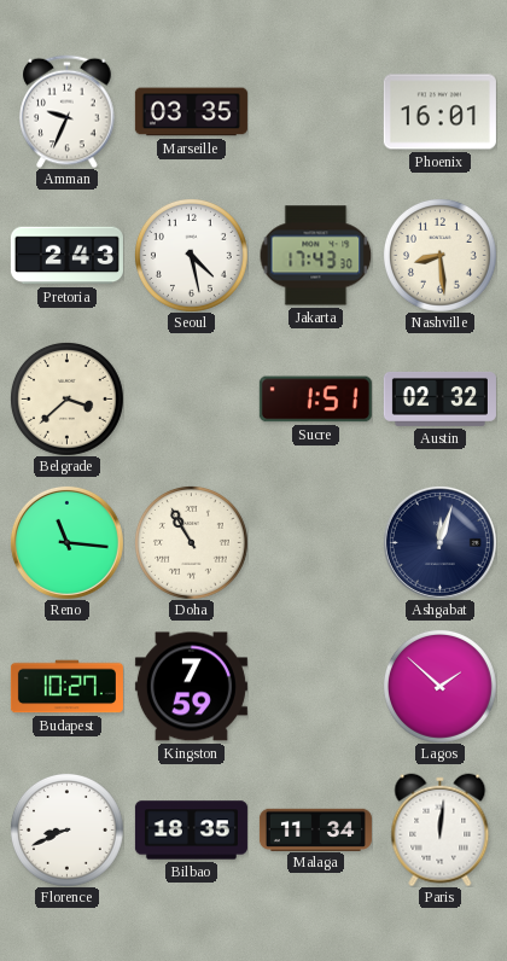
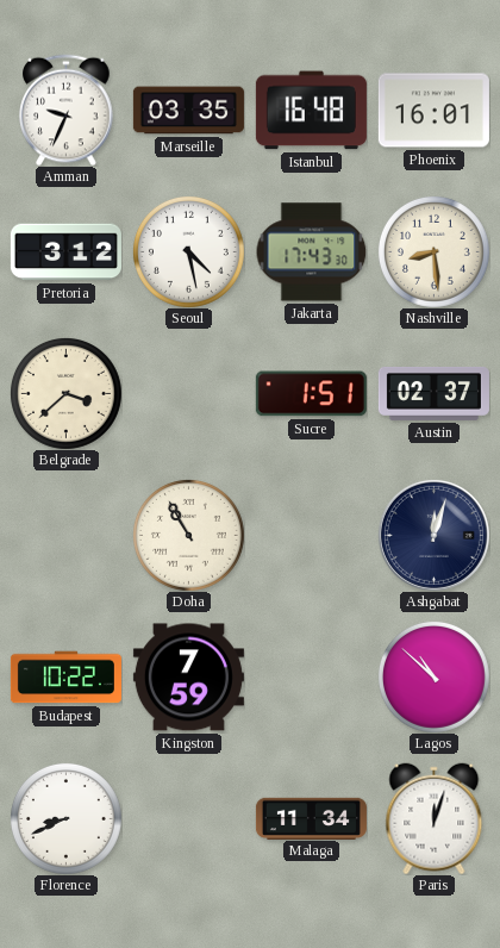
Istanbul: none -> 16:48
Pretoria: 2:43 -> 3:12
Austin: 02:32 -> 02:37
Reno: 11:16 -> none
Budapest: 10:27 -> 10:22
Lagos: 1:52 -> 10:52
Bilbao: 18:35 -> none
Paris: 12:01 -> 12:03
